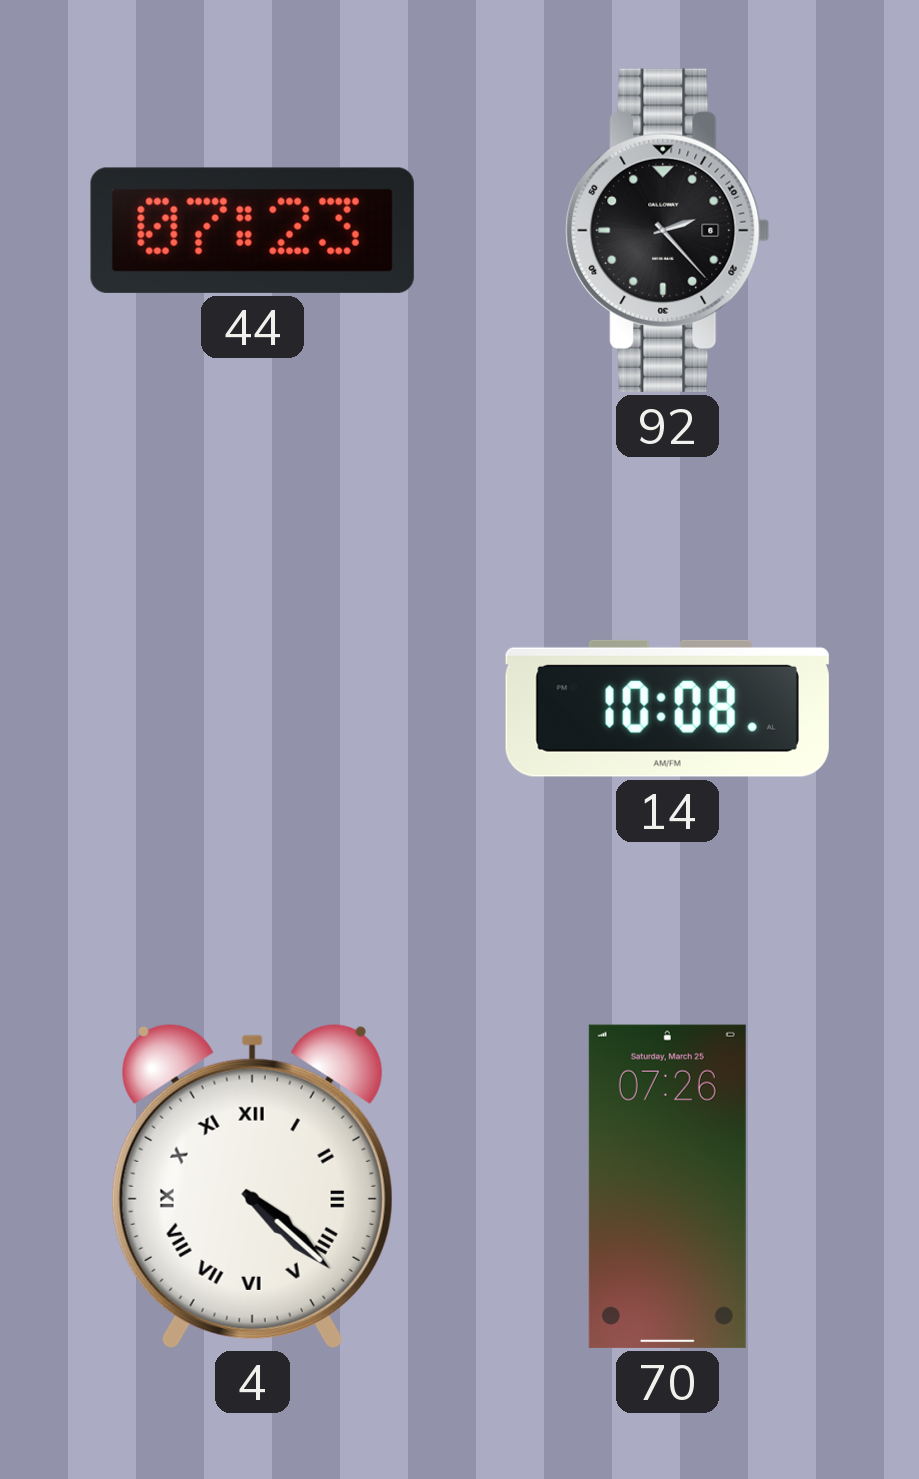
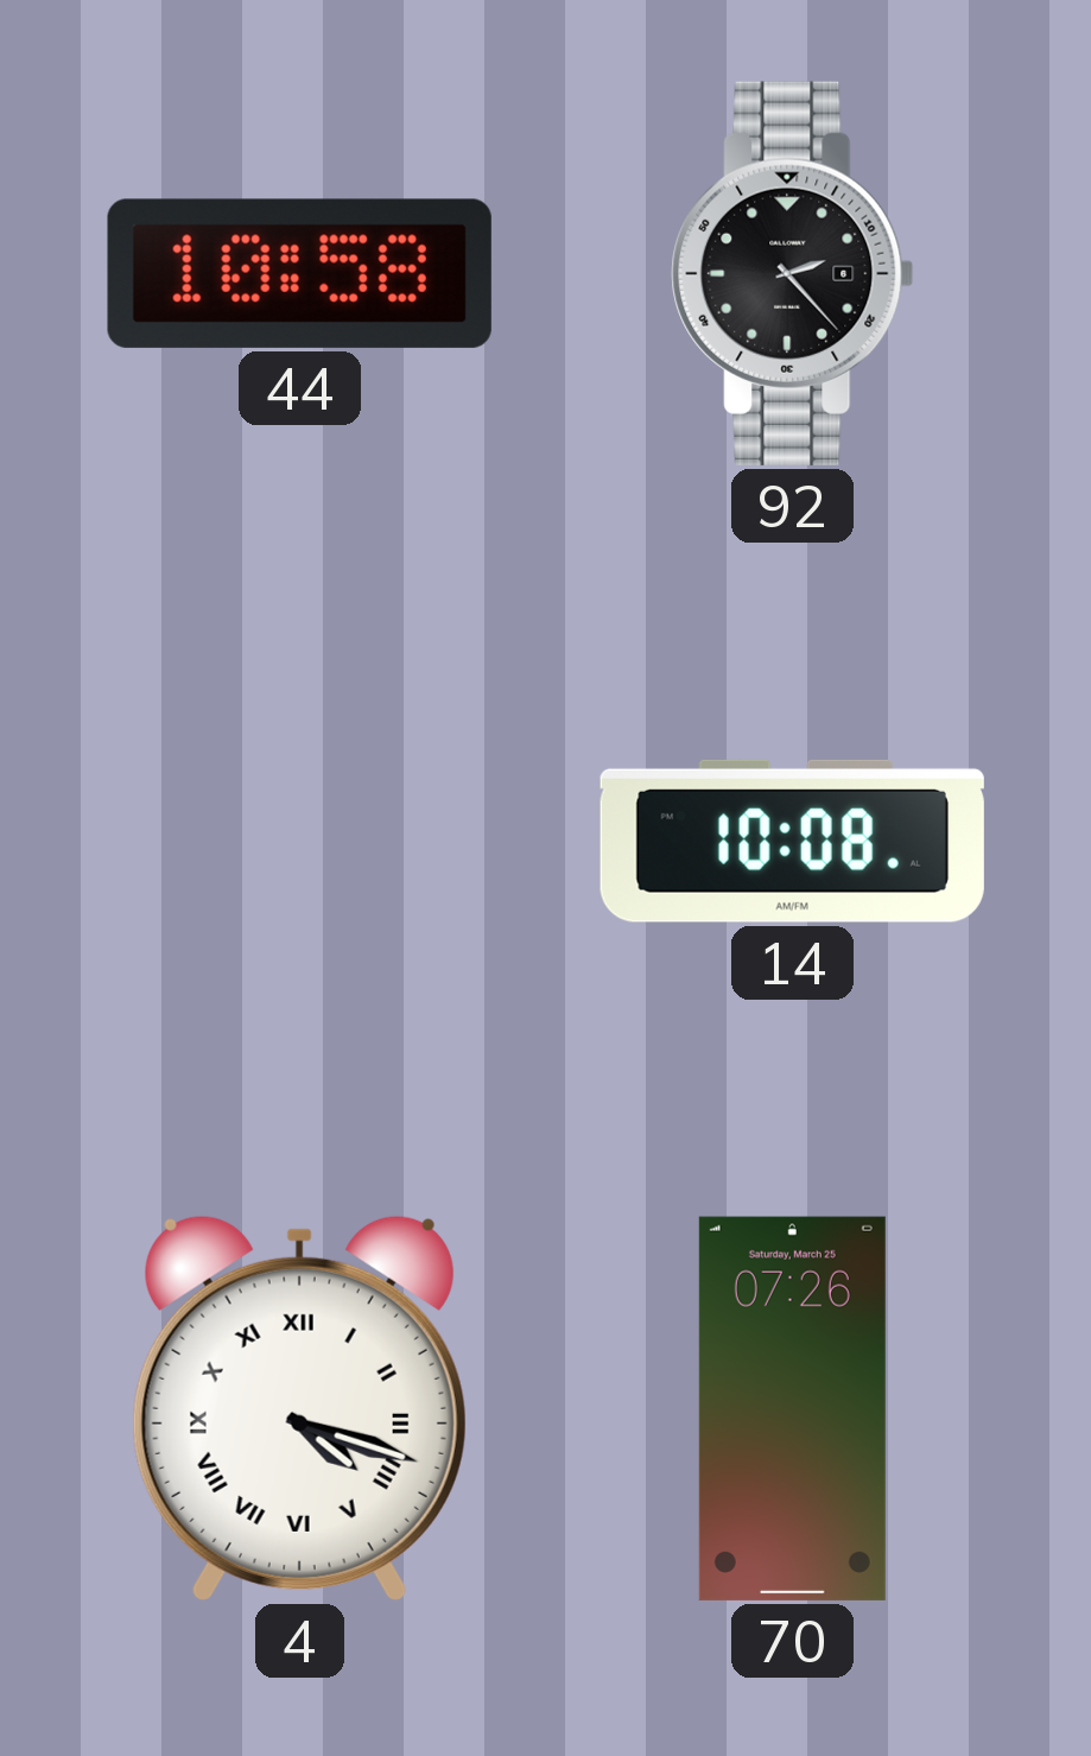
44: 07:23 -> 10:58
4: 4:22 -> 4:18
